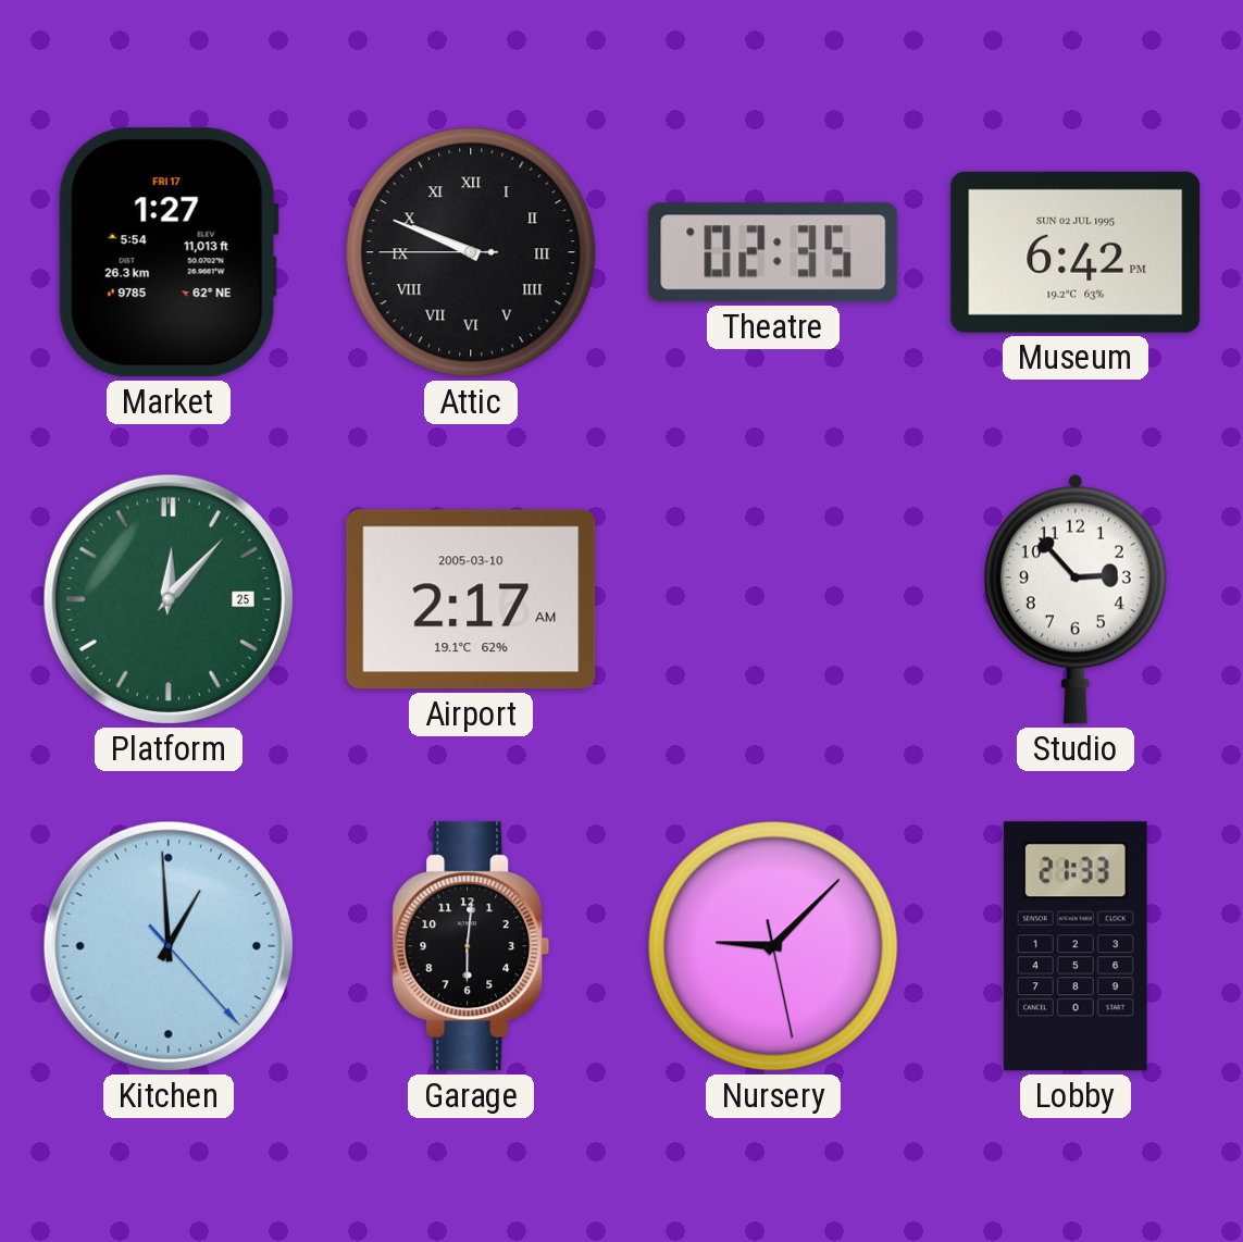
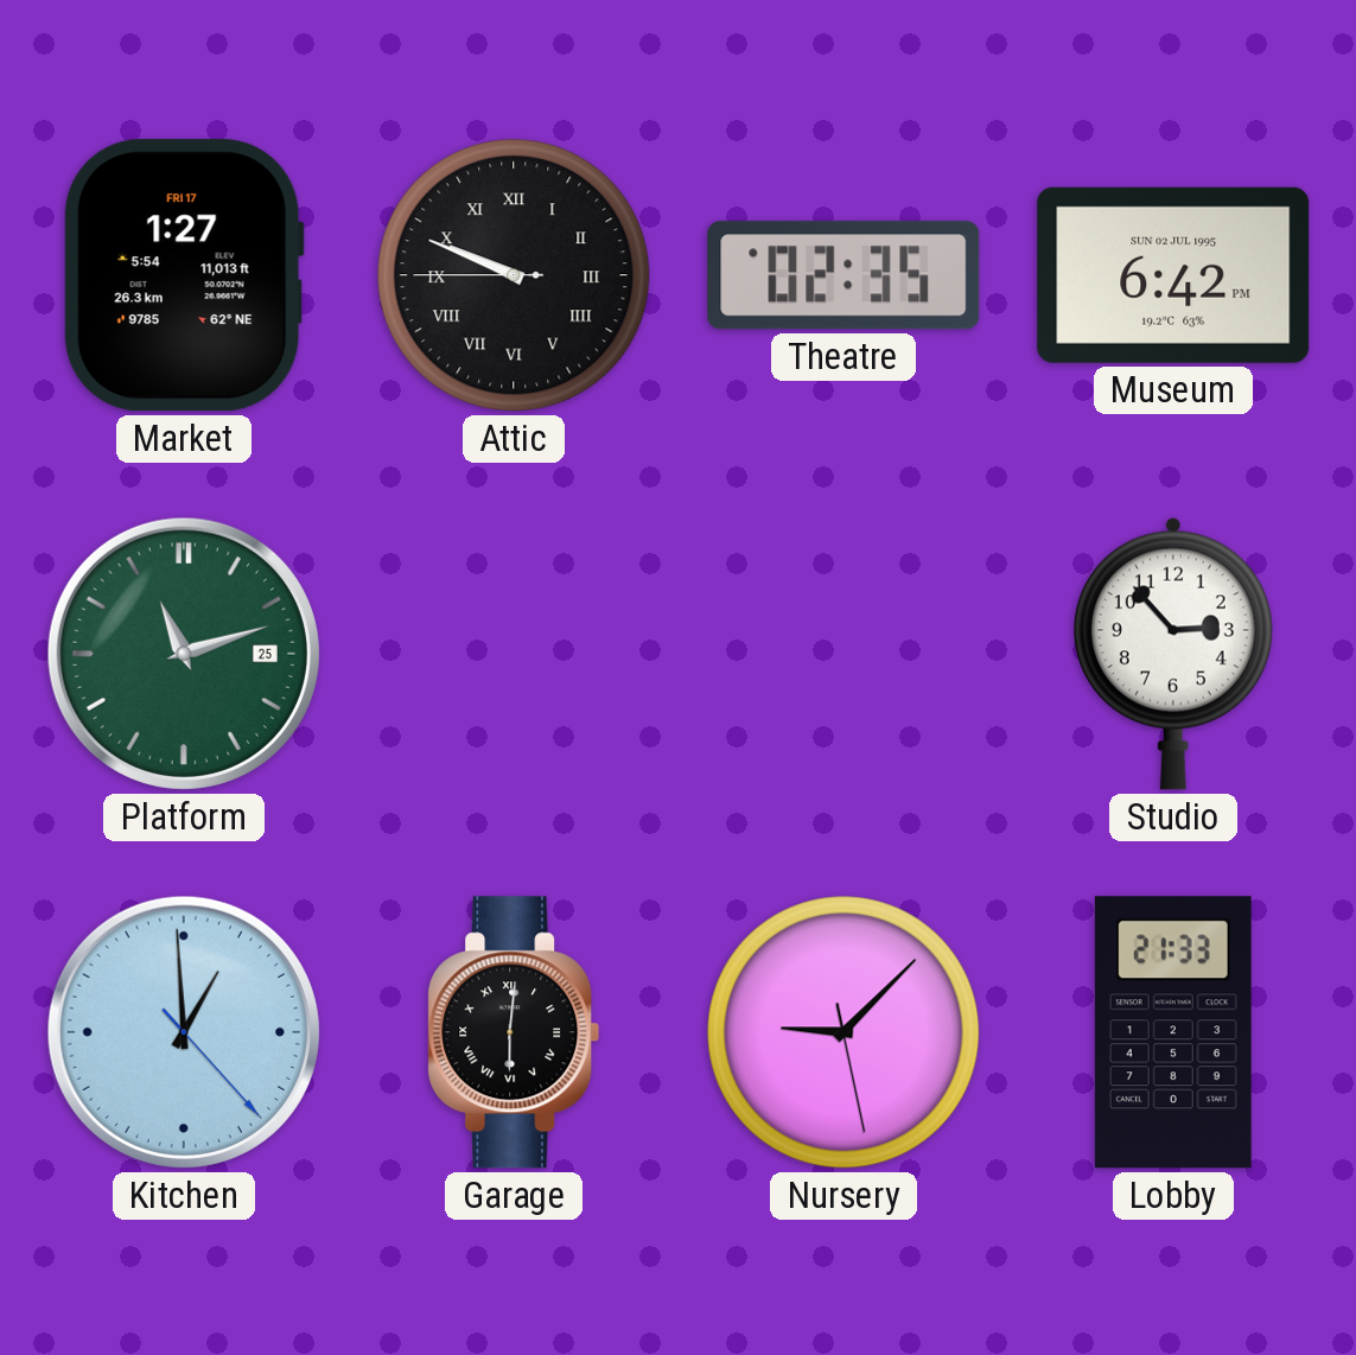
Platform: 12:07 -> 11:12
Airport: 2:17 -> none
Garage numerals: Arabic -> Roman
